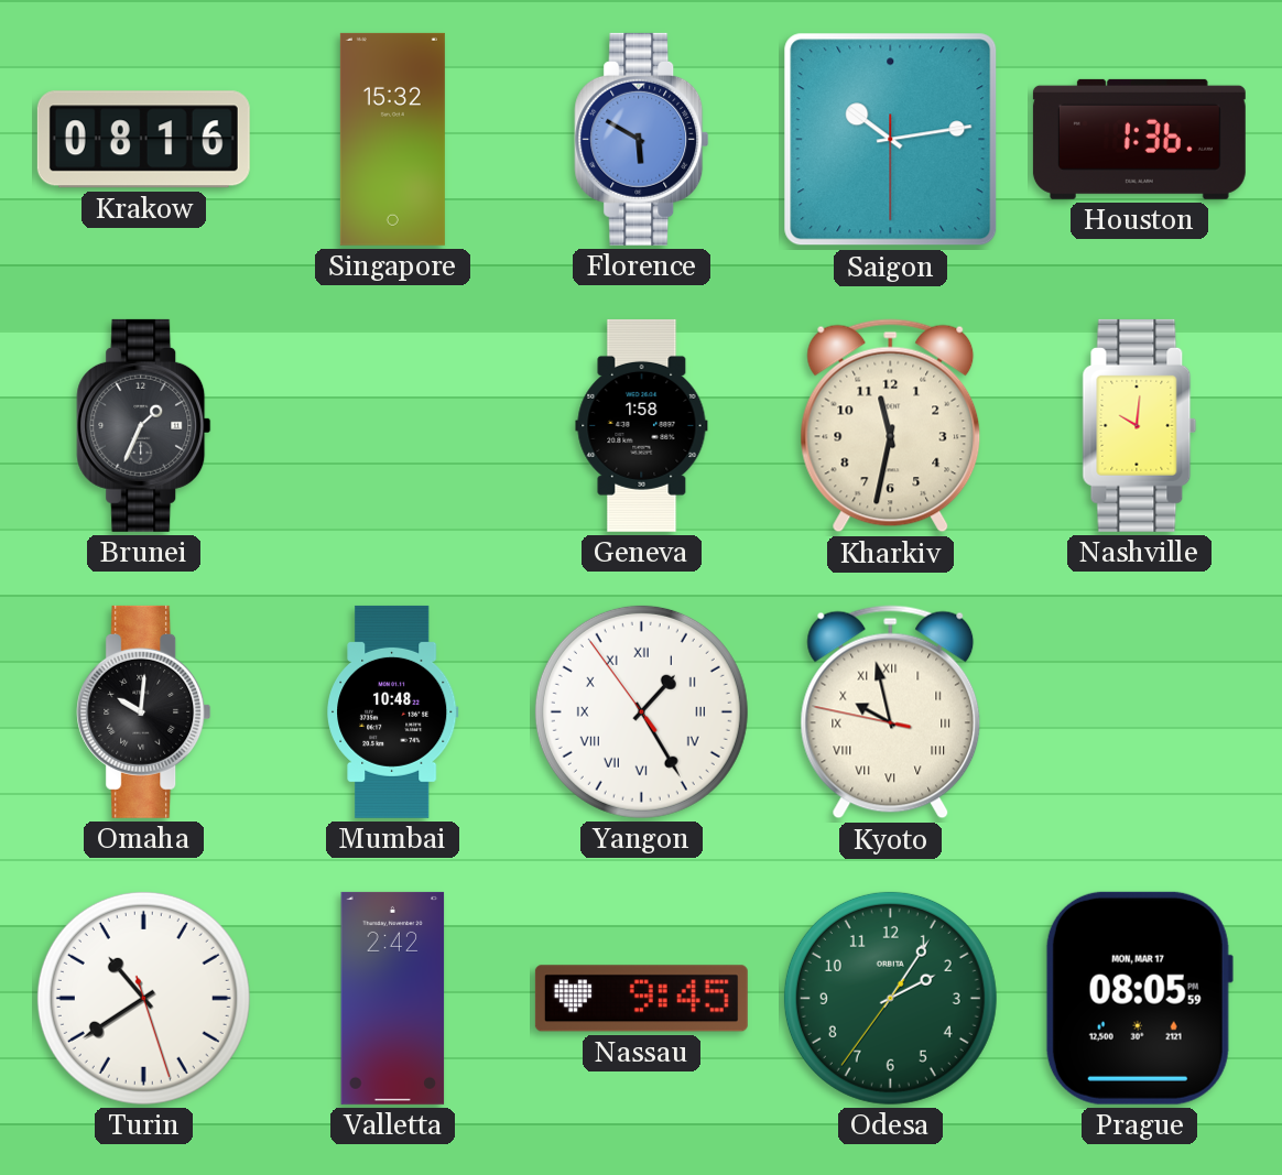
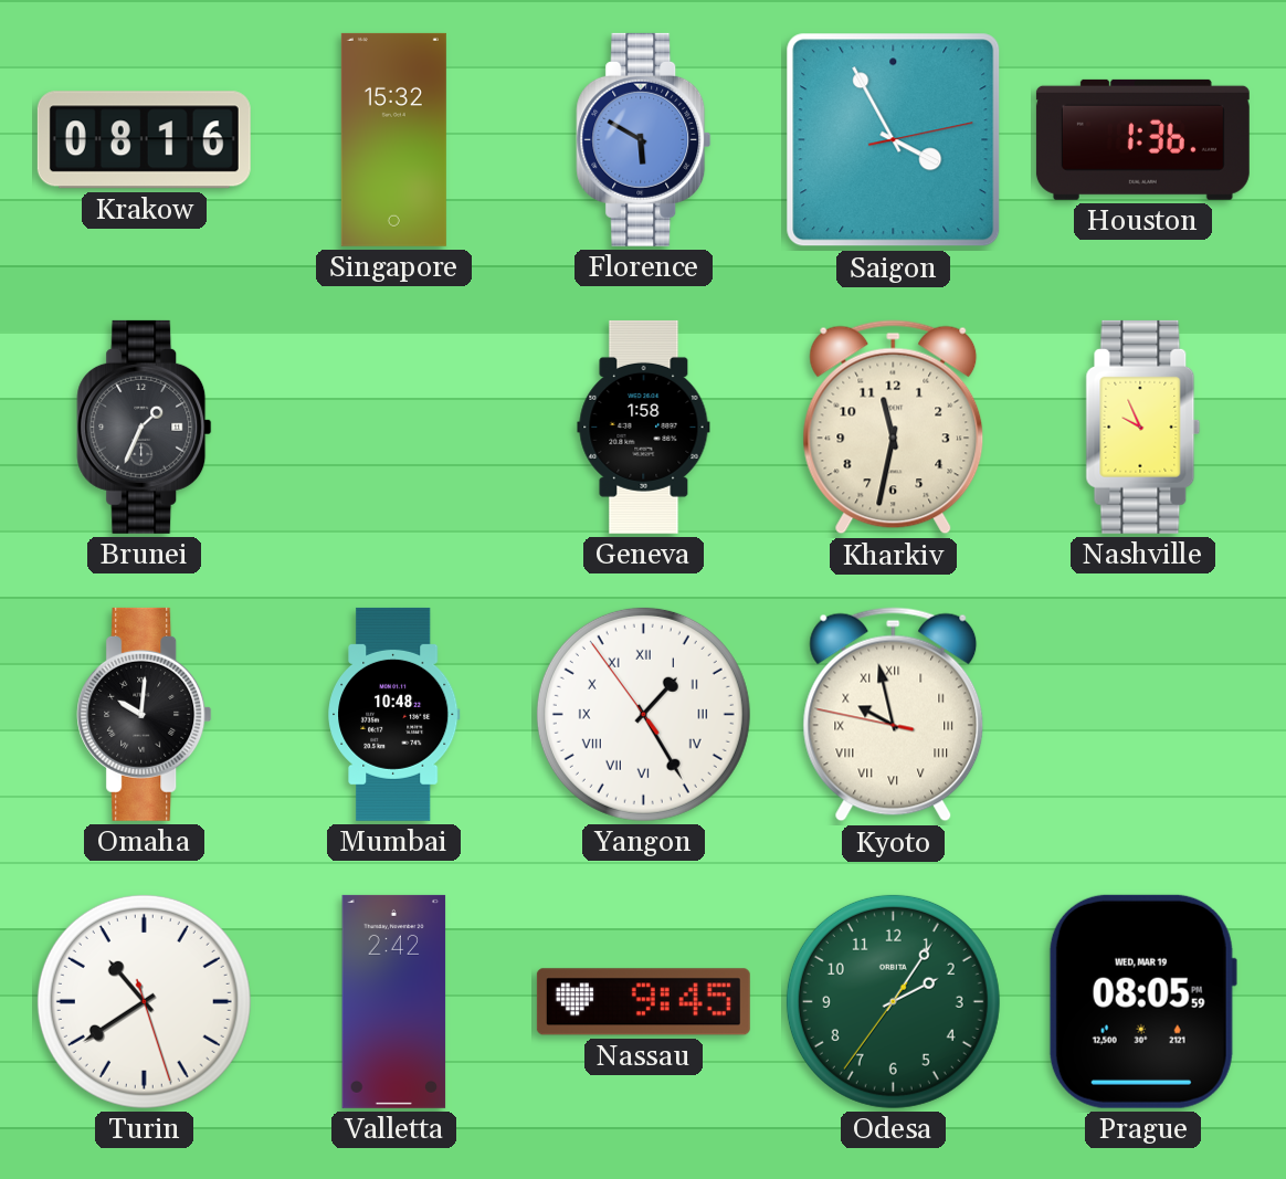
Saigon: 10:13 -> 3:55
Nashville: 10:01 -> 9:56
Prague date: MON, MAR 17 -> WED, MAR 19
